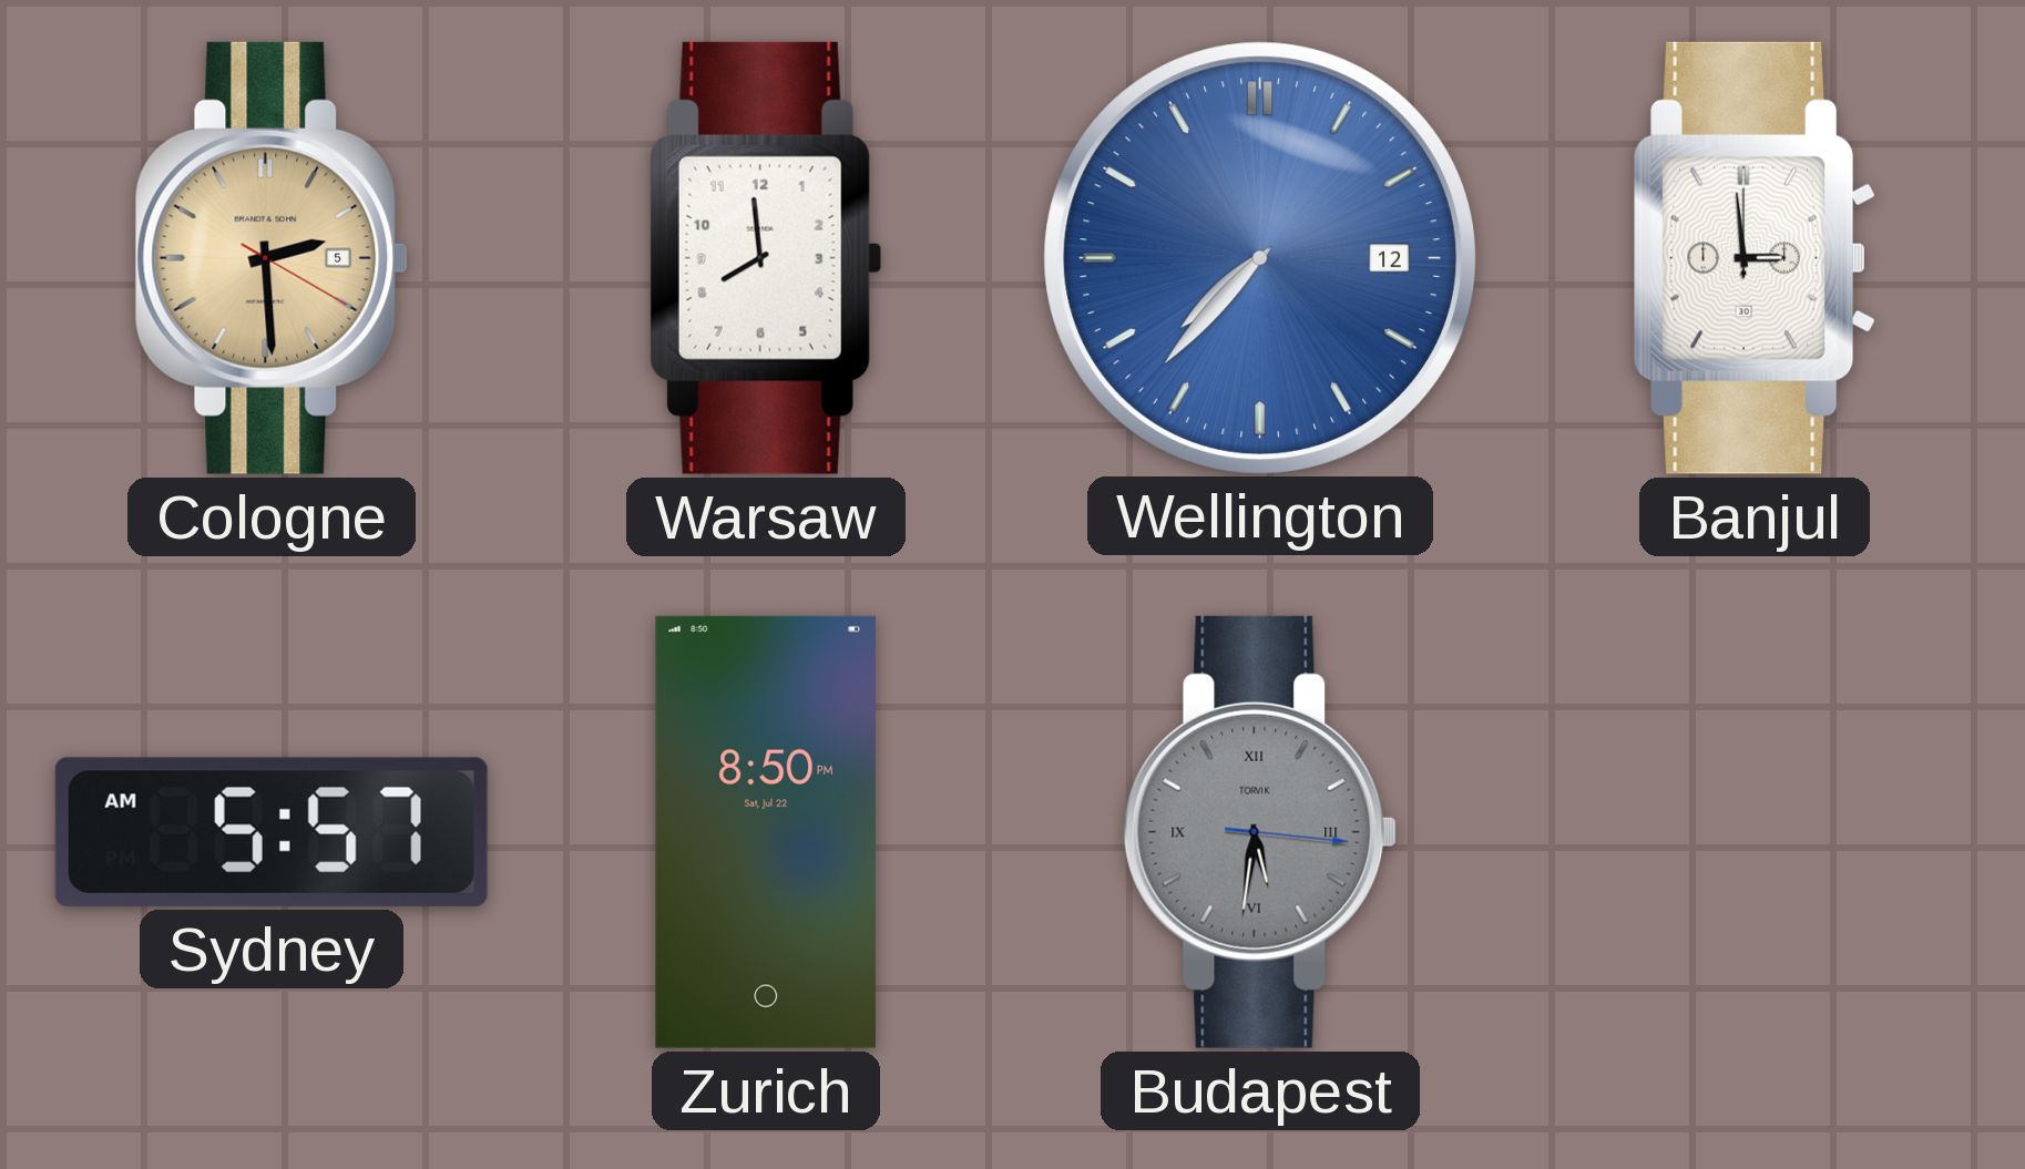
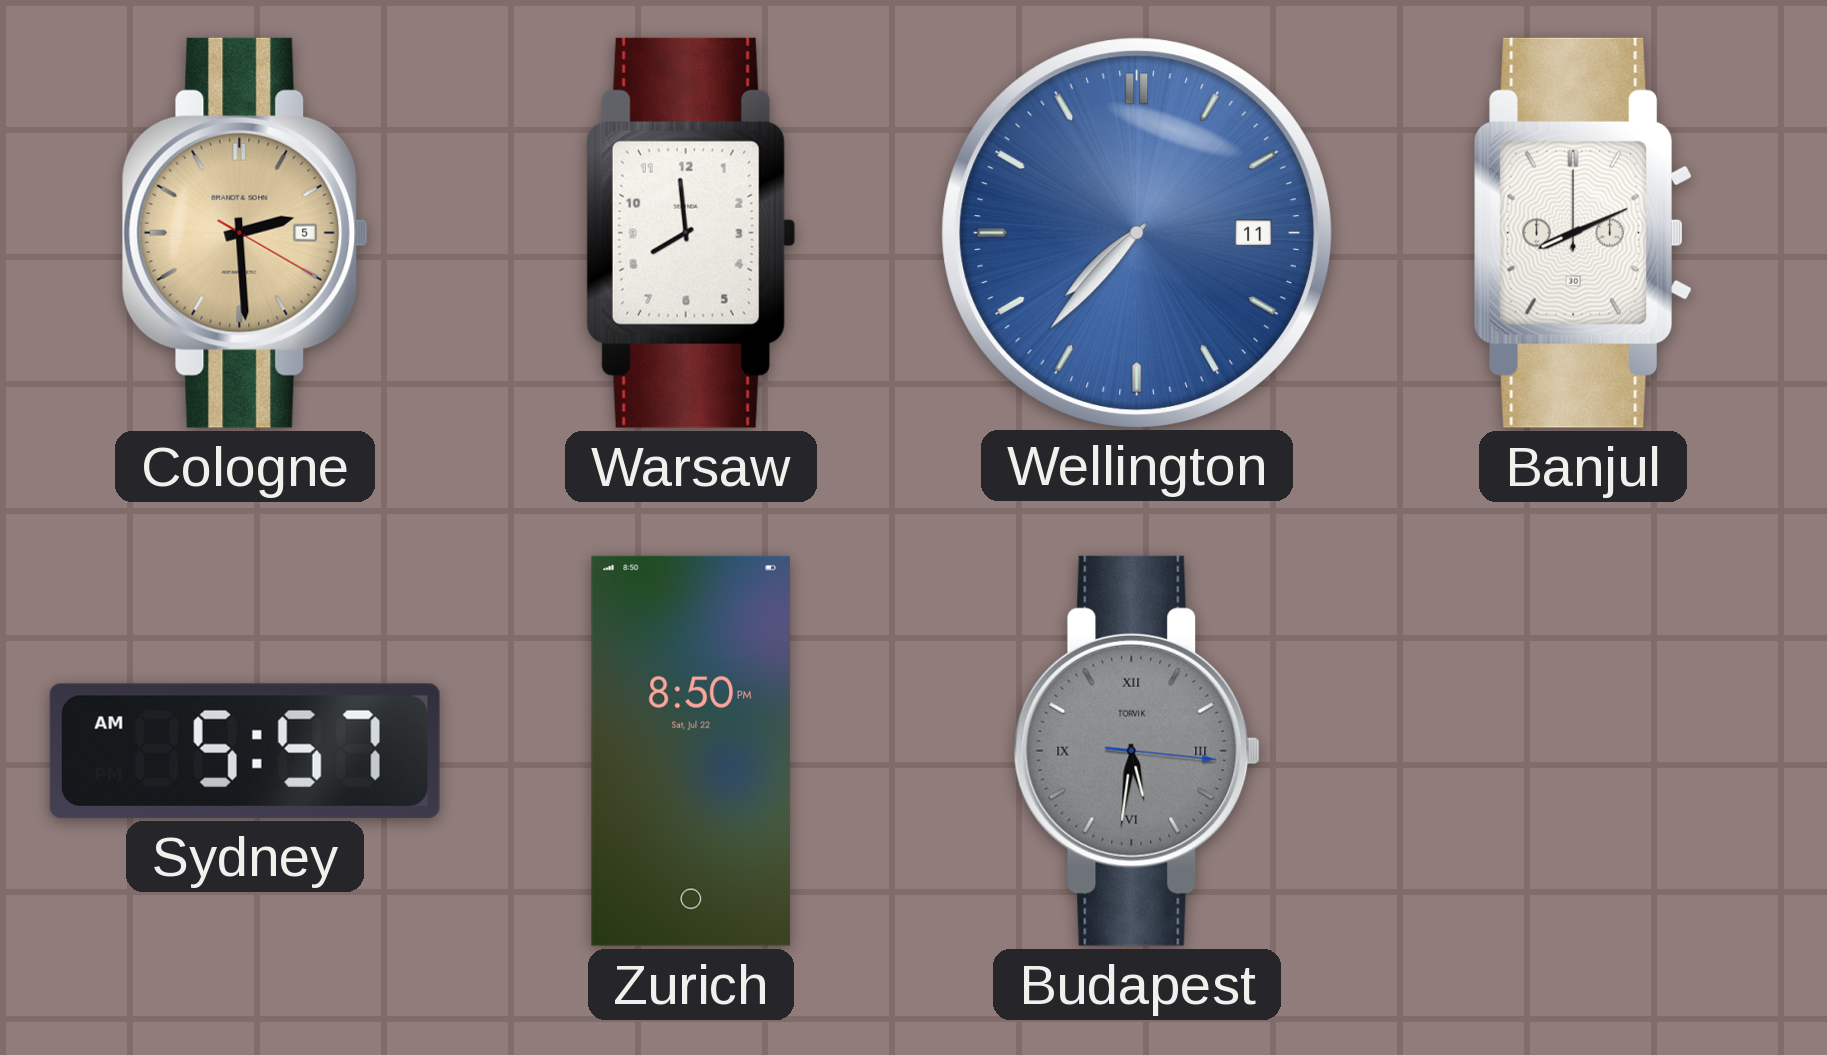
Wellington date: 12 -> 11
Banjul: 2:59 -> 8:11
